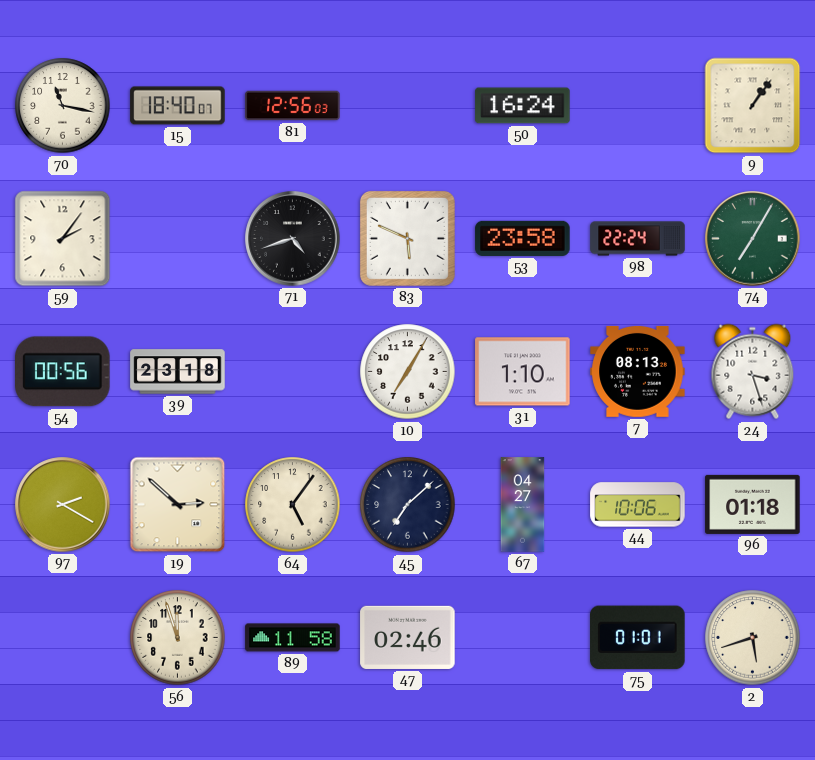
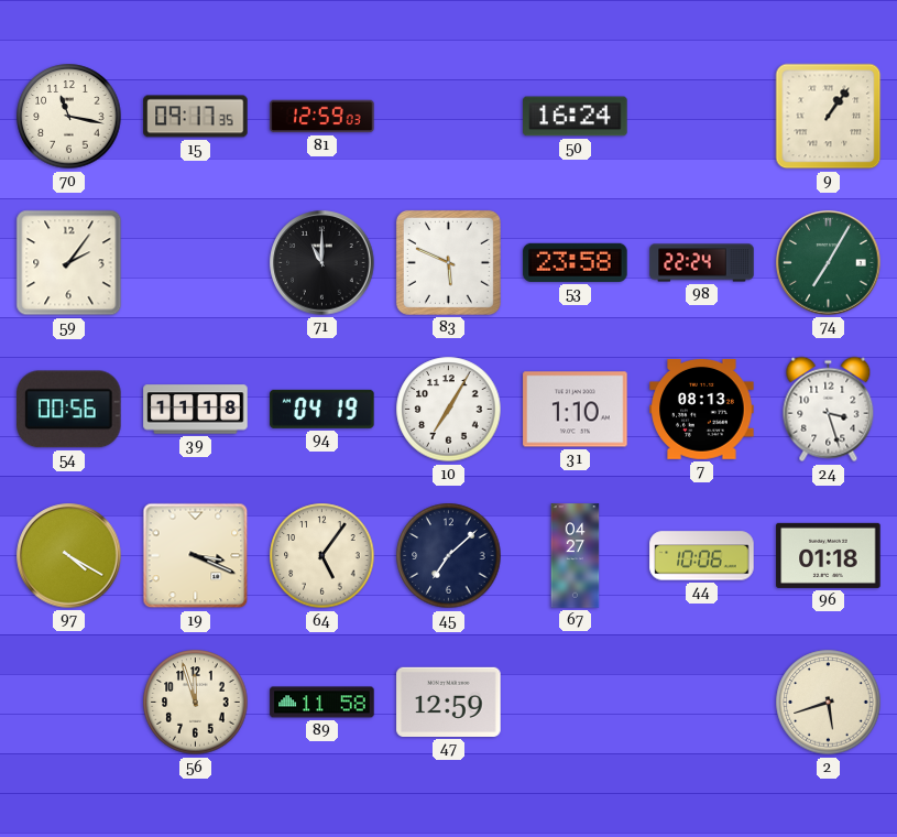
15: 18:40 -> 09:17
81: 12:56 -> 12:59
71: 4:42 -> 11:00
39: 23:18 -> 11:18
94: none -> 04:19
97: 2:20 -> 4:20
19: 2:52 -> 3:19
47: 02:46 -> 12:59
75: 01:01 -> none
